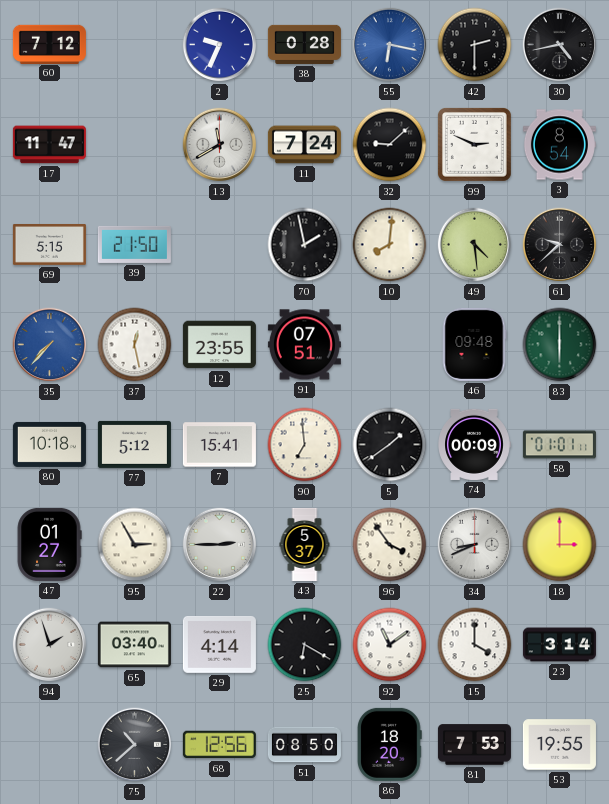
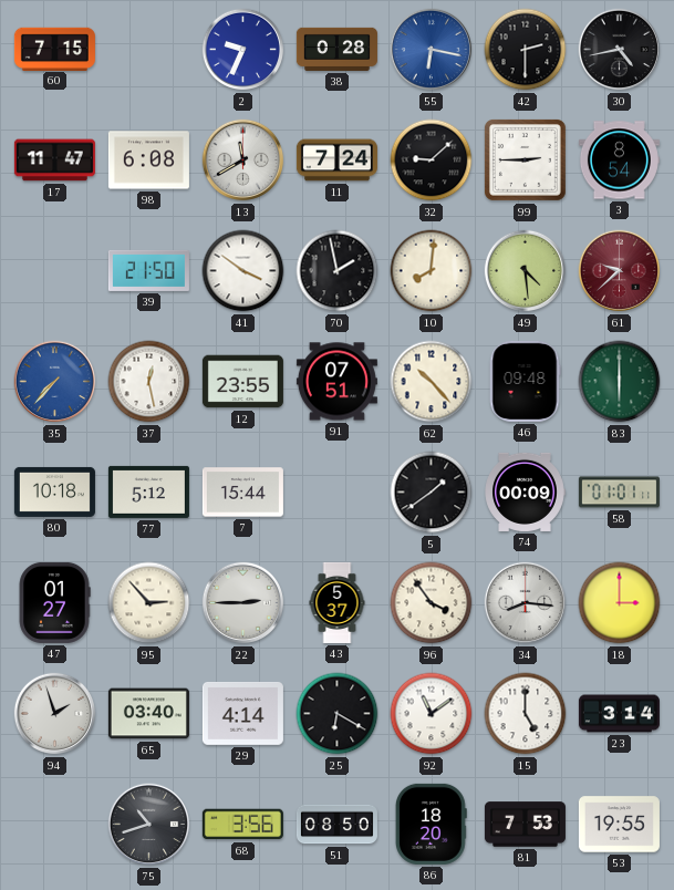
60: 7:12 -> 7:15
98: none -> 6:08
99: 2:49 -> 2:45
69: 5:15 -> none
41: none -> 3:51
61 dial: black -> burgundy
62: none -> 10:23
7: 15:41 -> 15:44
90: 6:59 -> none
95: 2:55 -> 2:53
34: 8:41 -> 8:16
15: 4:00 -> 5:00
75: 10:38 -> 10:42
68: 12:56 -> 3:56
